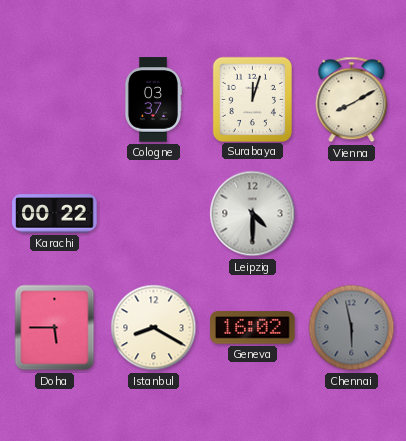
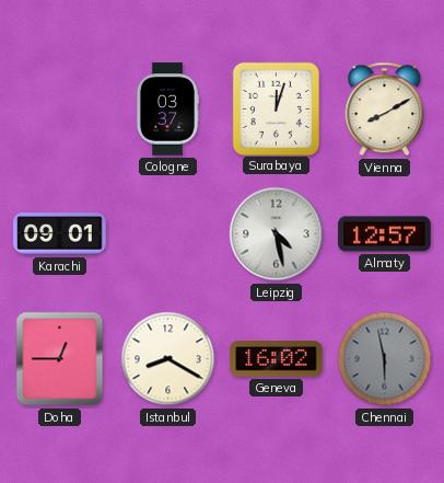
Karachi: 00:22 -> 09:01
Leipzig: 4:30 -> 4:28
Almaty: none -> 12:57
Doha: 5:45 -> 12:45
